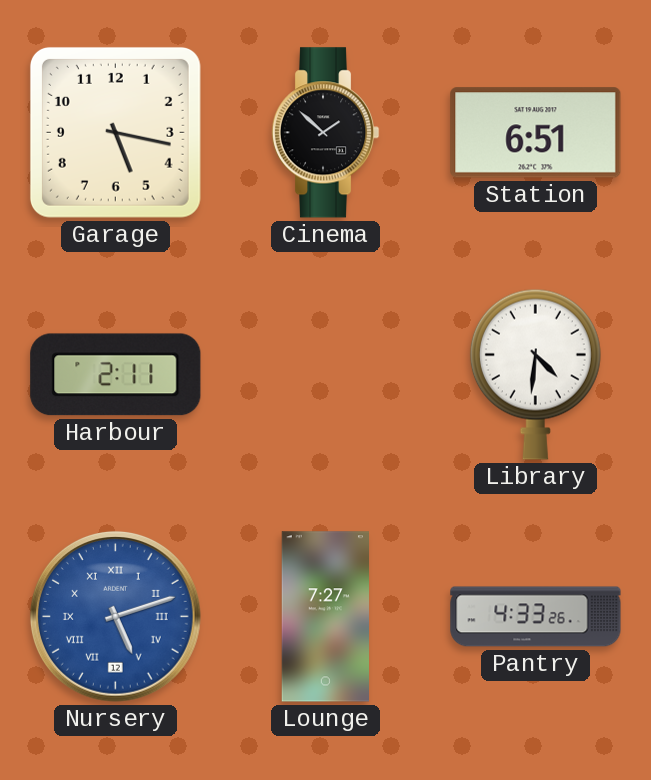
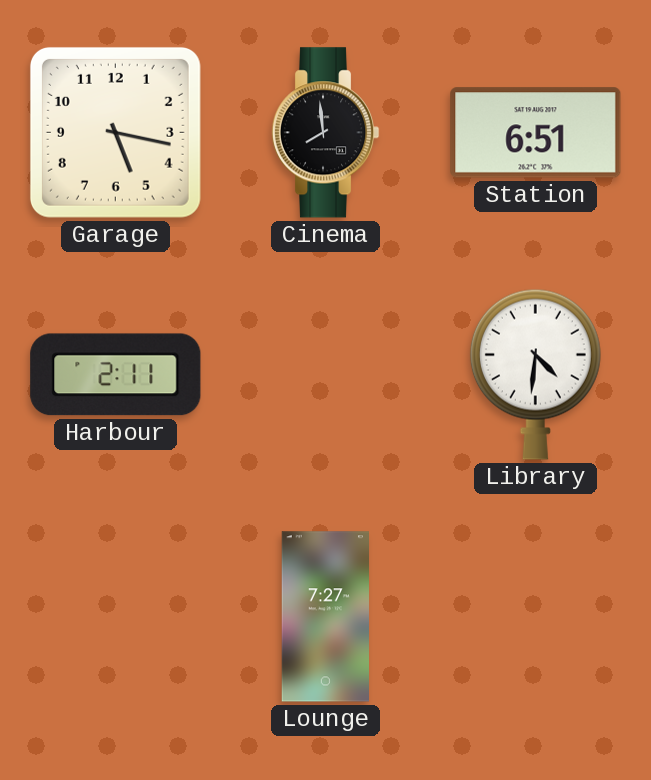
Cinema: 1:52 -> 7:59
Nursery: 5:12 -> none
Pantry: 4:33 -> none
